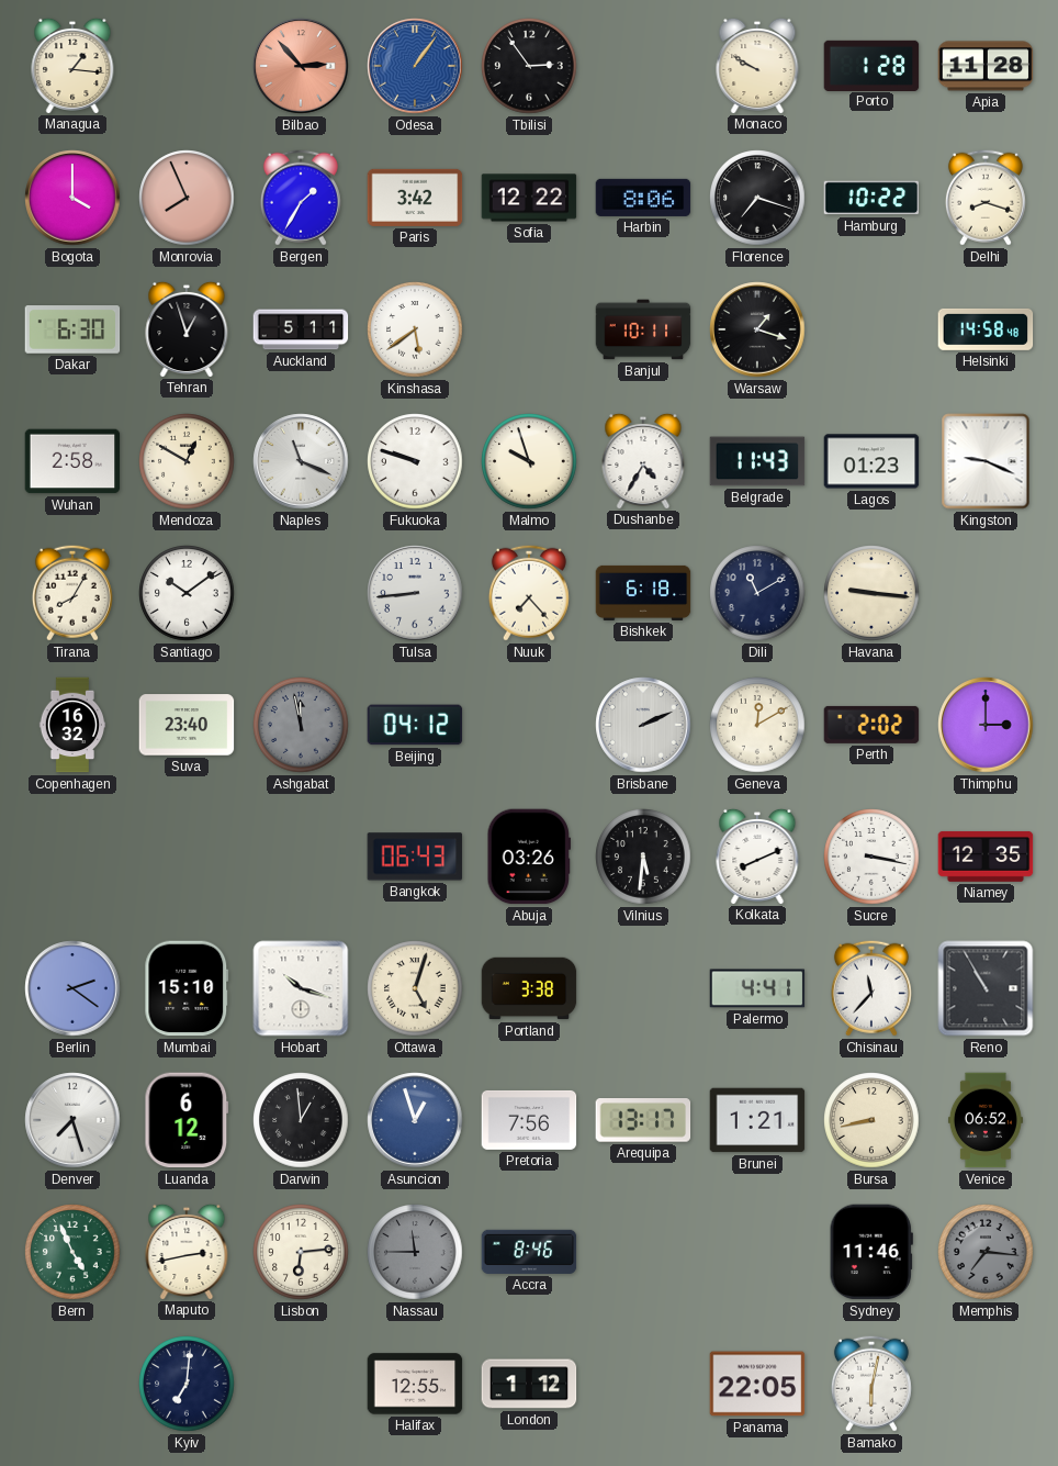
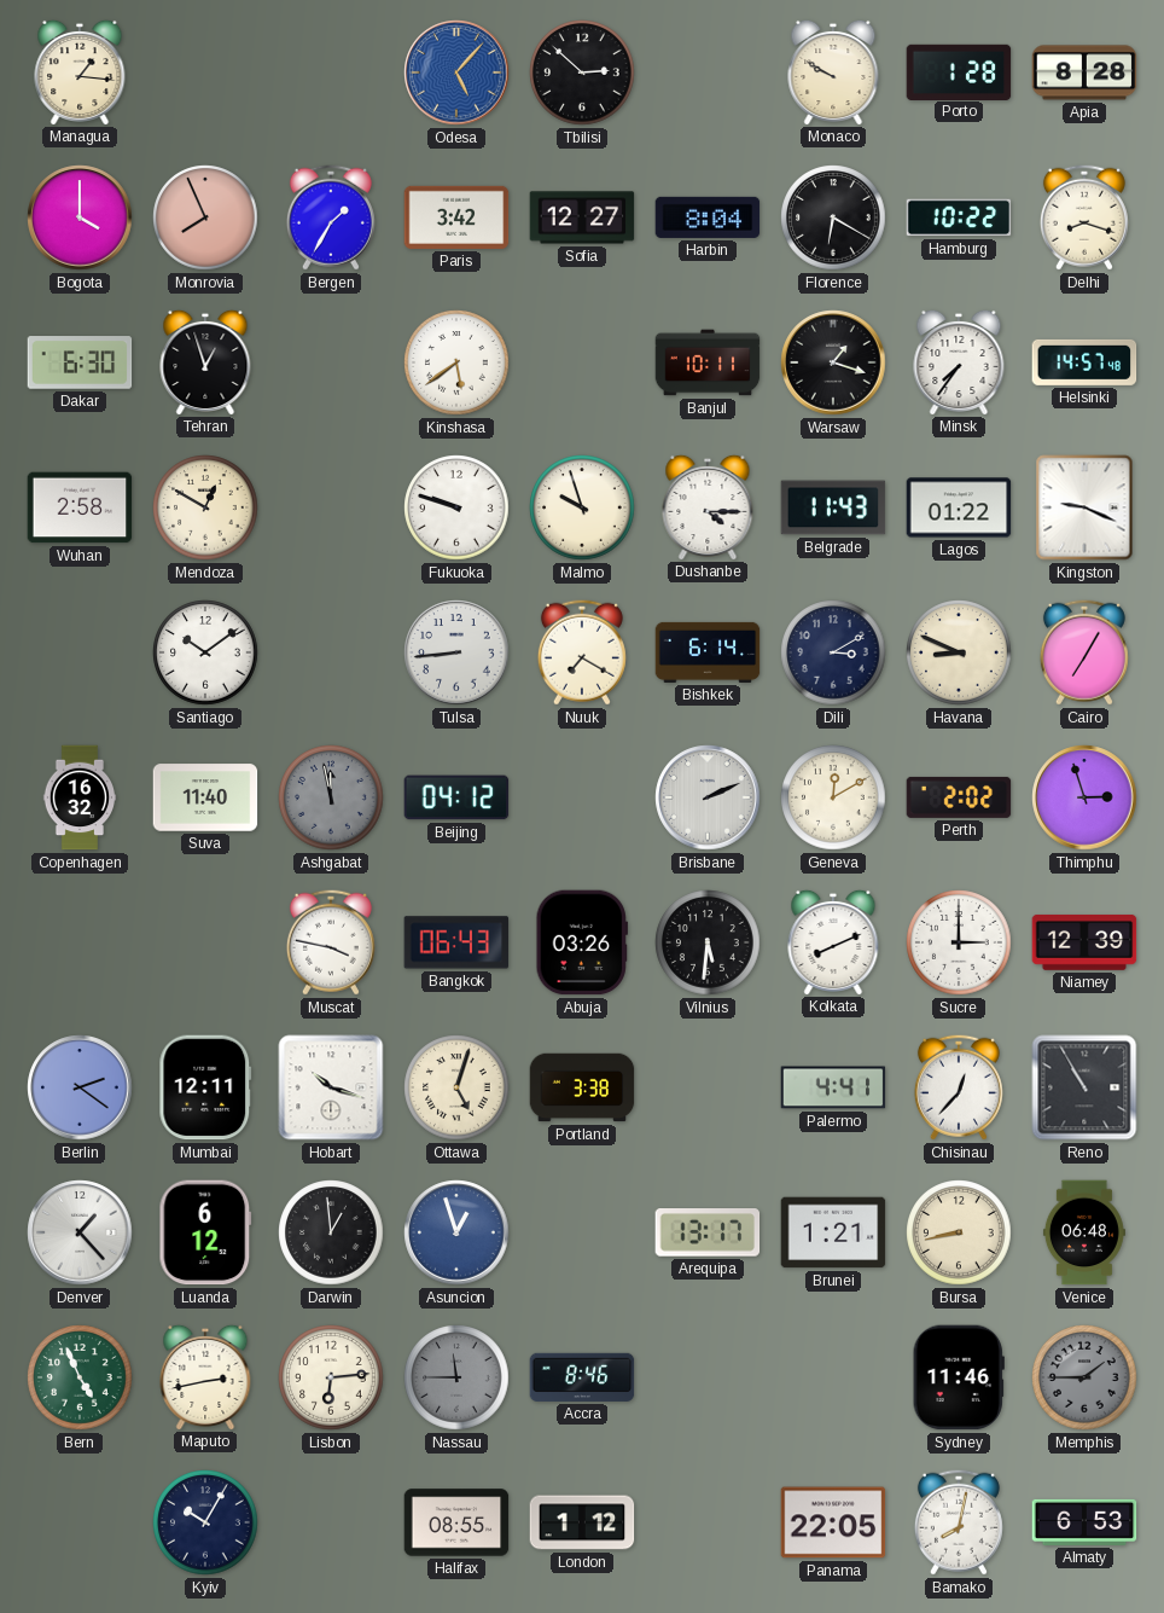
Bilbao: 2:53 -> none
Odesa: 1:06 -> 5:07
Tbilisi: 2:54 -> 2:52
Apia: 11:28 -> 8:28
Sofia: 12:22 -> 12:27
Harbin: 8:06 -> 8:04
Florence: 7:18 -> 6:20
Auckland: 5:11 -> none
Minsk: none -> 7:36
Helsinki: 14:58 -> 14:57
Naples: 11:19 -> none
Dushanbe: 4:35 -> 4:15
Lagos: 01:23 -> 01:22
Tirana: 8:05 -> none
Nuuk: 7:23 -> 7:20
Bishkek: 6:18 -> 6:14
Dili: 11:10 -> 3:10
Havana: 9:16 -> 8:49
Cairo: none -> 7:05
Suva: 23:40 -> 11:40
Thimphu: 3:00 -> 2:57
Muscat: none -> 3:47
Sucre: 3:17 -> 3:00
Niamey: 12:35 -> 12:39
Mumbai: 15:10 -> 12:11
Chisinau: 11:37 -> 12:37
Denver: 7:27 -> 1:23
Pretoria: 7:56 -> none
Venice: 06:52 -> 06:48
Memphis: 7:16 -> 1:45
Kyiv: 7:01 -> 10:05
Halifax: 12:55 -> 08:55
Bamako: 6:02 -> 8:02
Almaty: none -> 6:53
